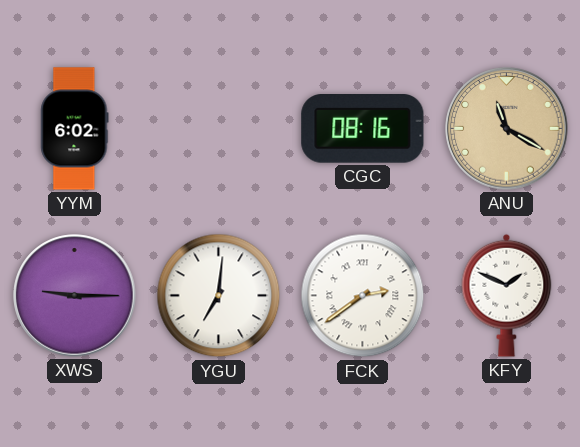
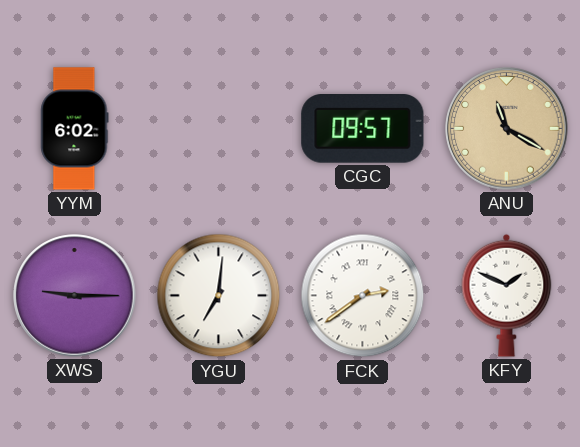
CGC: 08:16 -> 09:57
